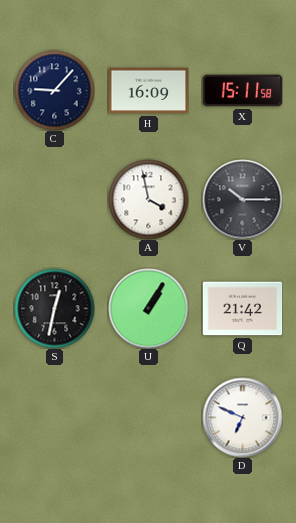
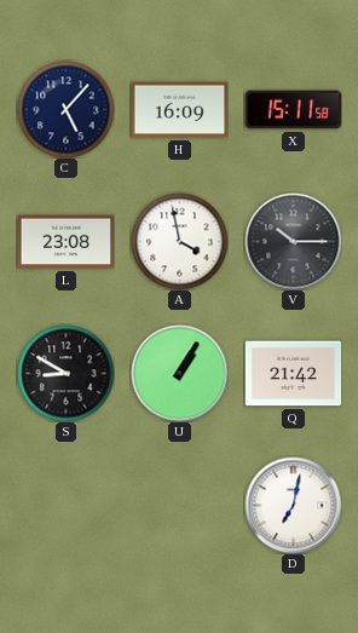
C: 9:07 -> 5:07
L: none -> 23:08
S: 12:32 -> 8:50
D: 6:49 -> 7:02
